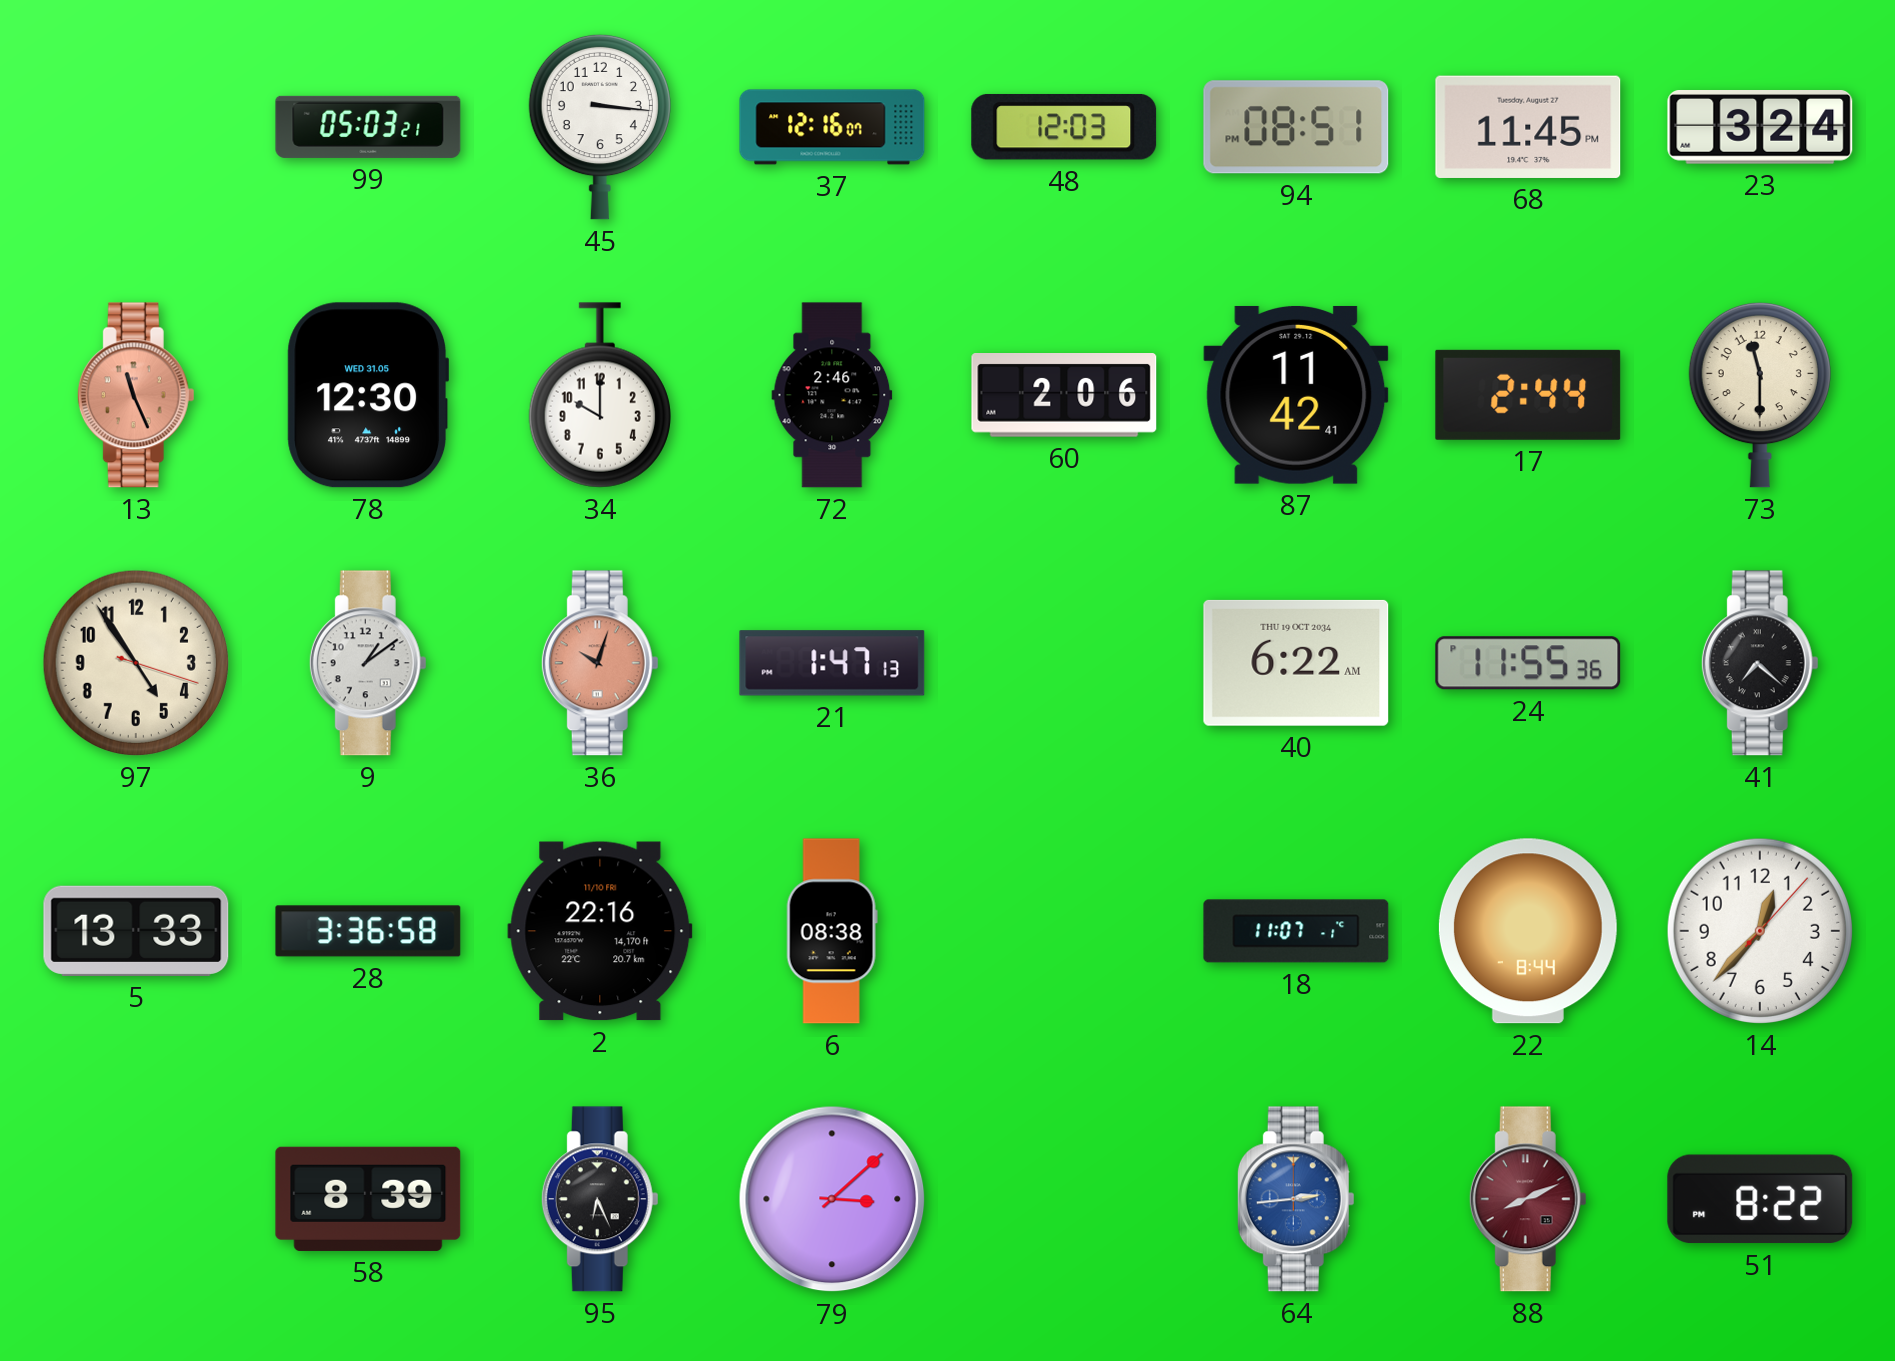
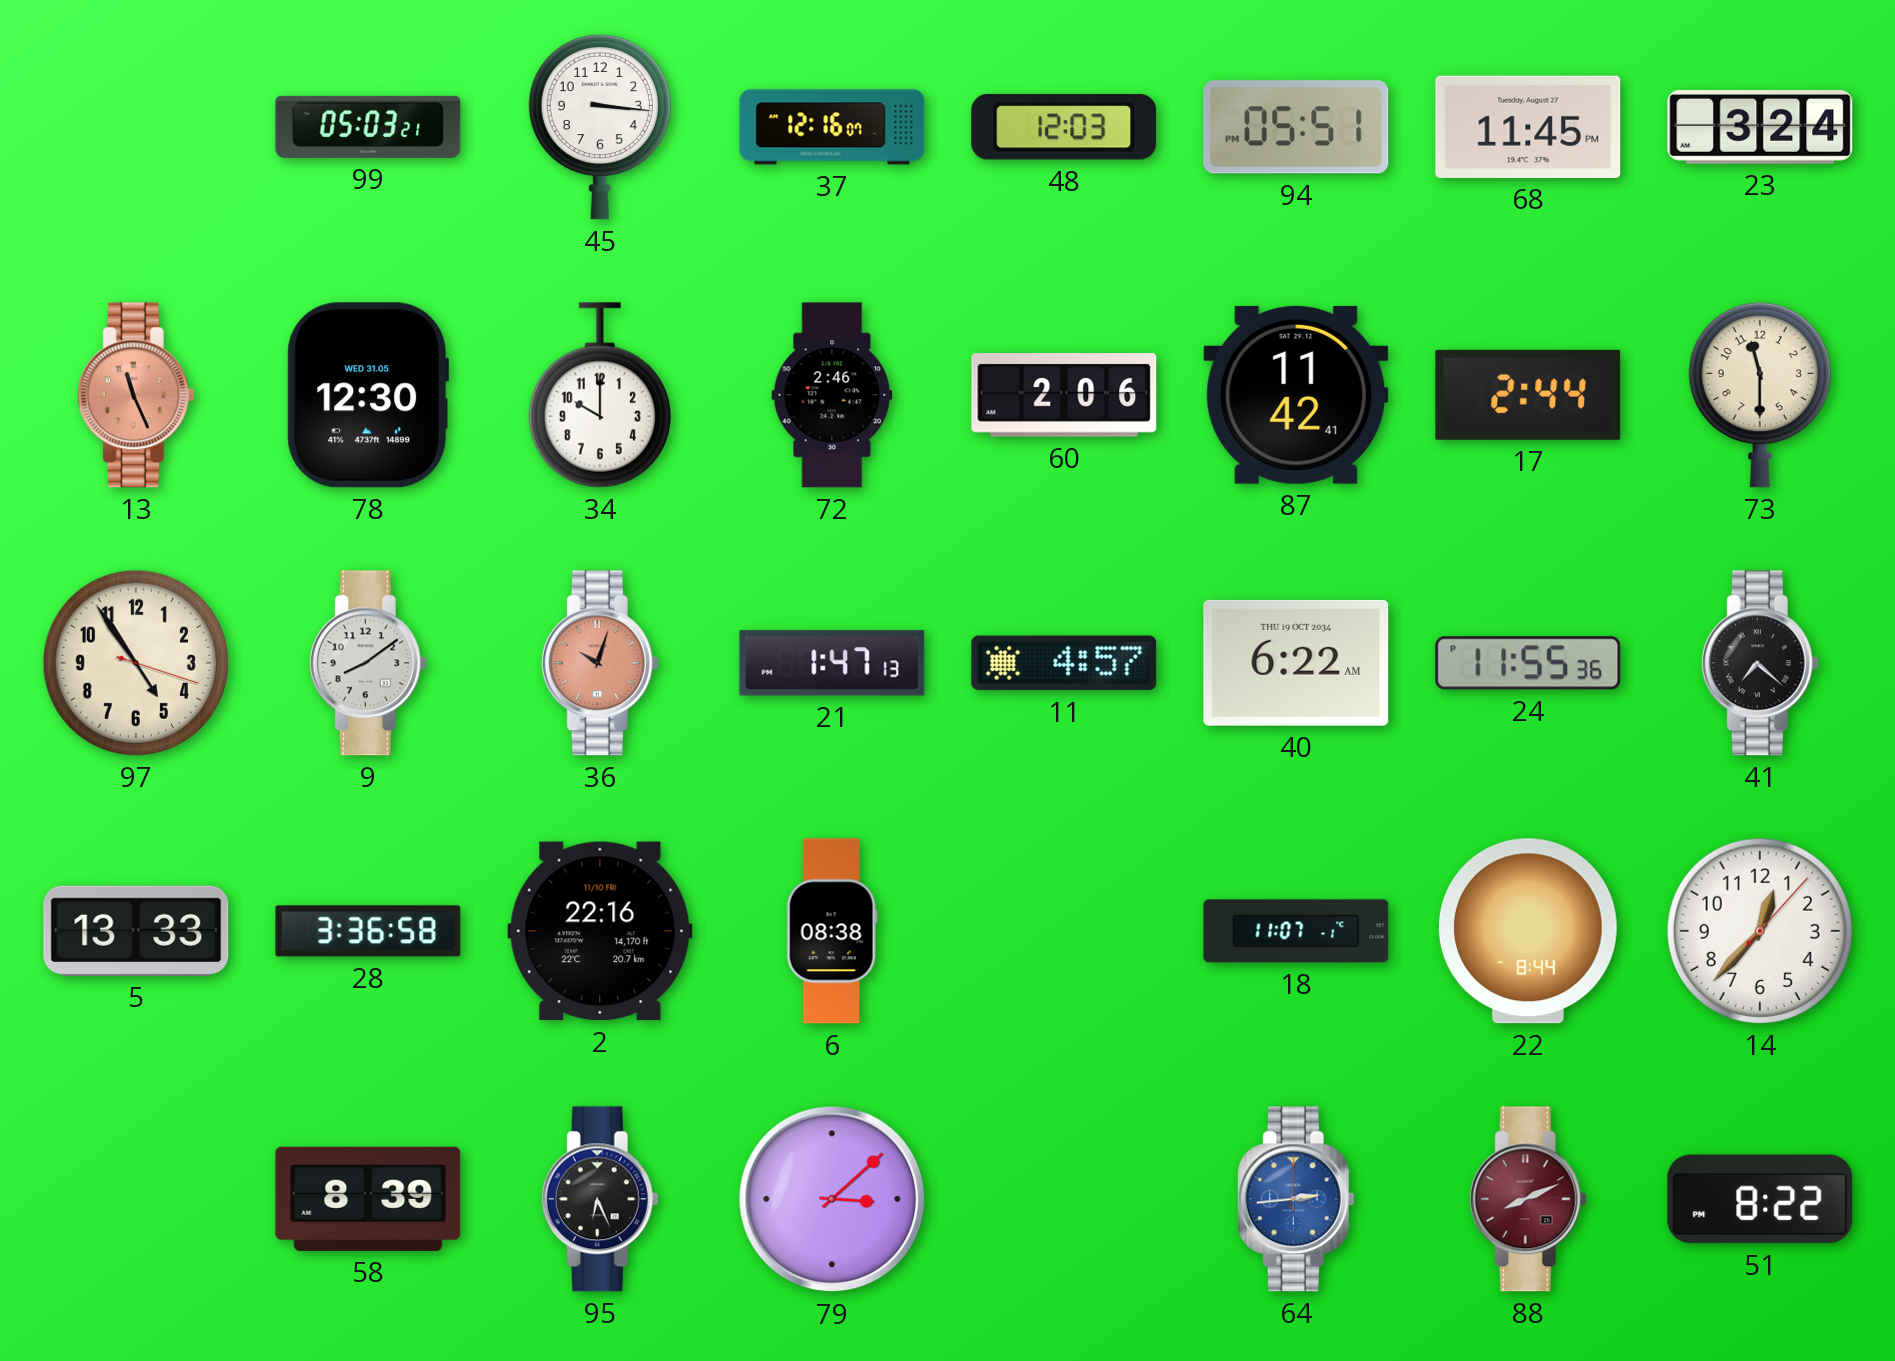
94: 08:51 -> 05:51
9: 1:09 -> 8:09
11: none -> 4:57
